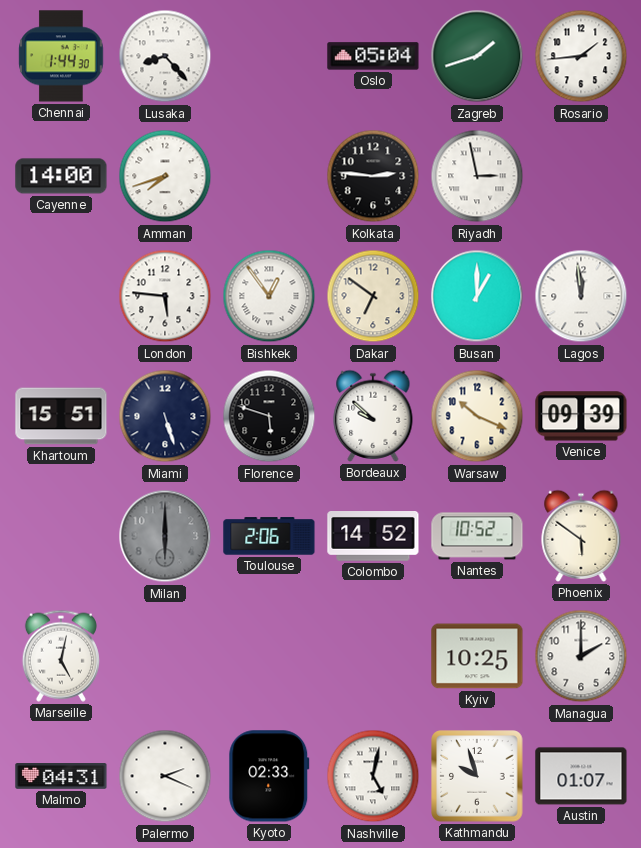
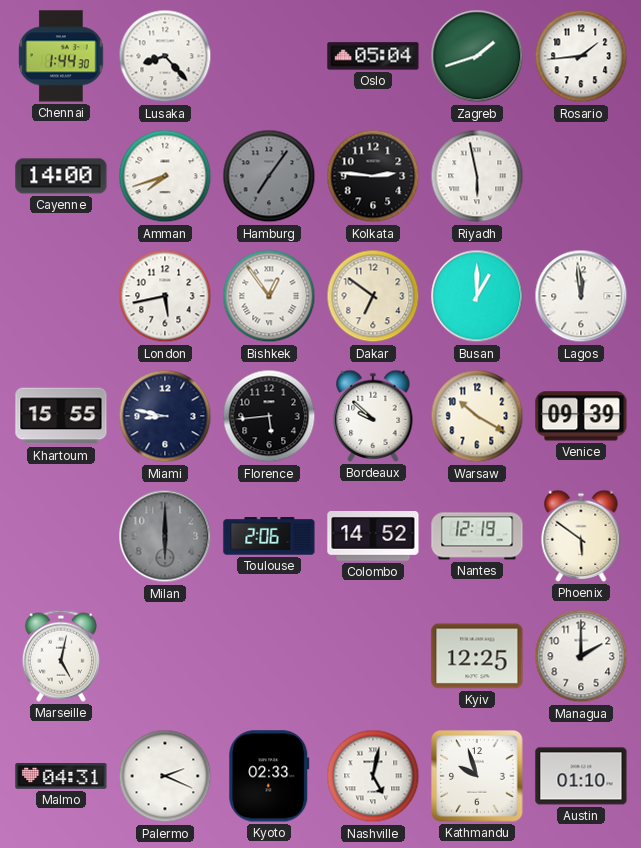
Hamburg: none -> 7:06
Riyadh: 2:58 -> 5:58
London: 5:46 -> 5:43
Khartoum: 15:51 -> 15:55
Miami: 5:27 -> 8:47
Florence: 5:48 -> 5:44
Warsaw: 10:19 -> 10:20
Nantes: 10:52 -> 12:19
Kyiv: 10:25 -> 12:25
Austin: 01:07 -> 01:10
